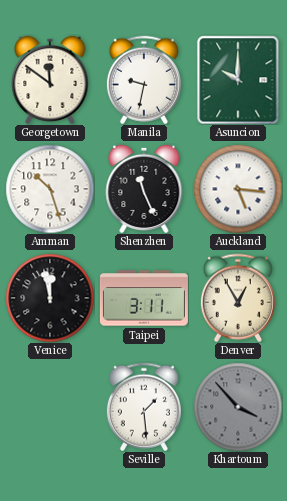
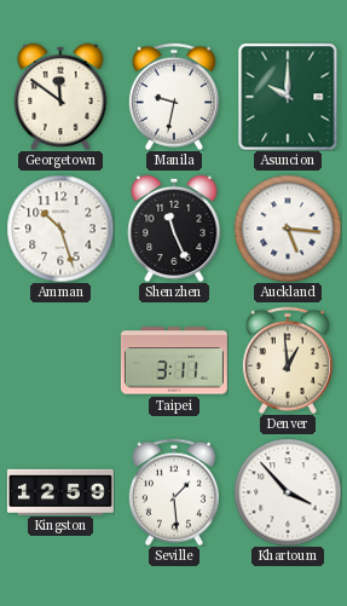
Venice: 11:58 -> none
Denver: 12:55 -> 12:59
Kingston: none -> 12:59
Khartoum dial: grey -> white
